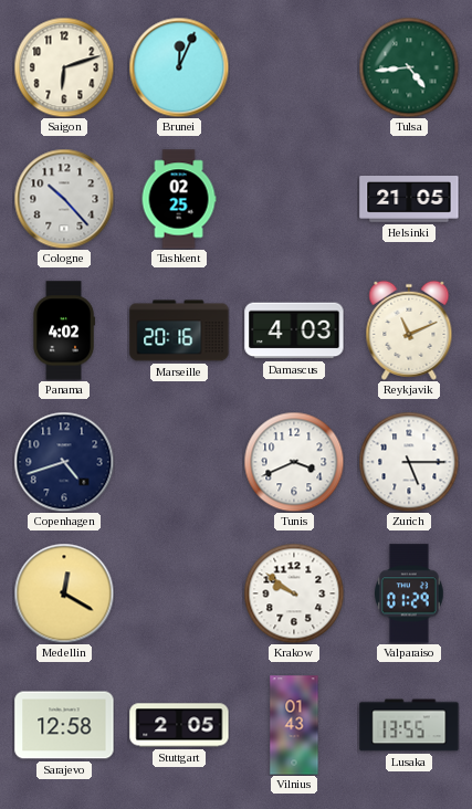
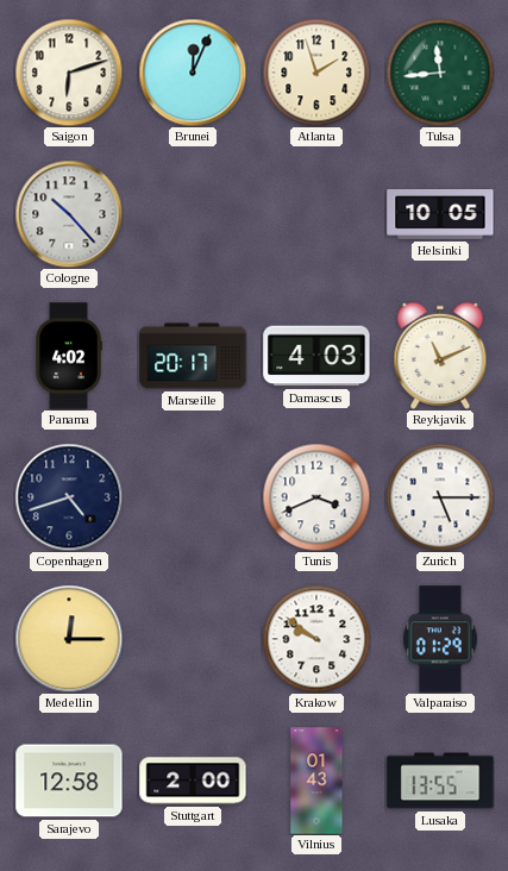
Atlanta: none -> 1:57
Tulsa: 4:44 -> 11:44
Tashkent: 02:25 -> none
Helsinki: 21:05 -> 10:05
Marseille: 20:16 -> 20:17
Medellin: 12:20 -> 12:15
Stuttgart: 2:05 -> 2:00
